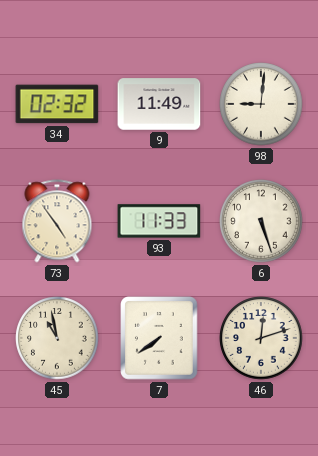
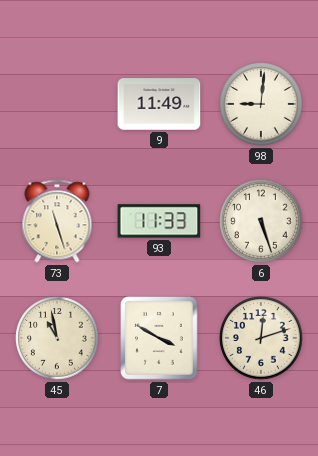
34: 02:32 -> none
73: 4:54 -> 11:27
7: 7:39 -> 3:50
